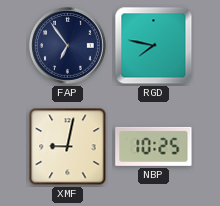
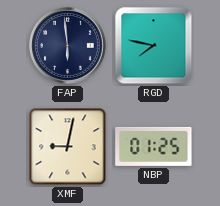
FAP: 6:54 -> 5:59
NBP: 10:25 -> 01:25
